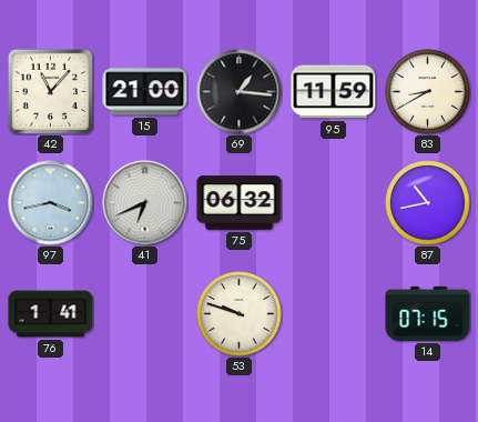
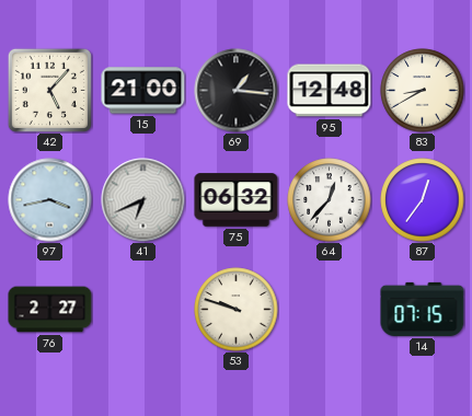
42: 11:07 -> 5:07
95: 11:59 -> 12:48
64: none -> 12:37
87: 10:43 -> 12:36
76: 1:41 -> 2:27
